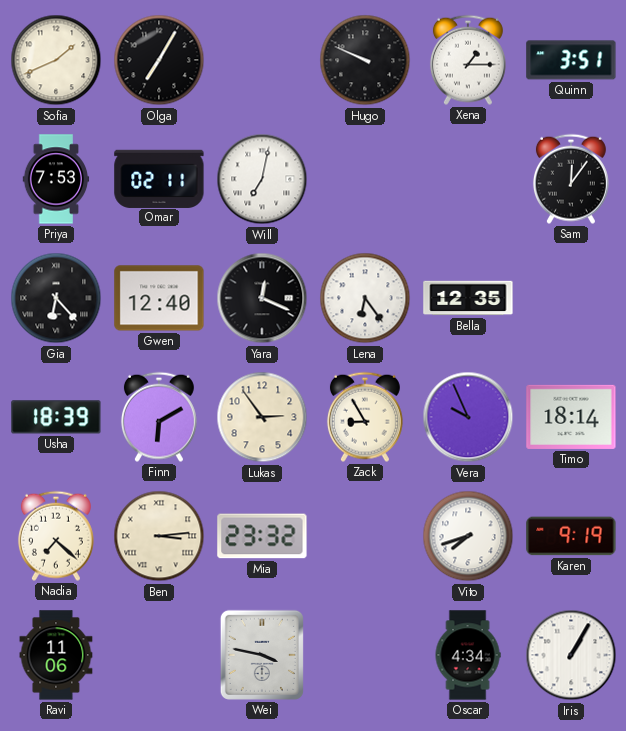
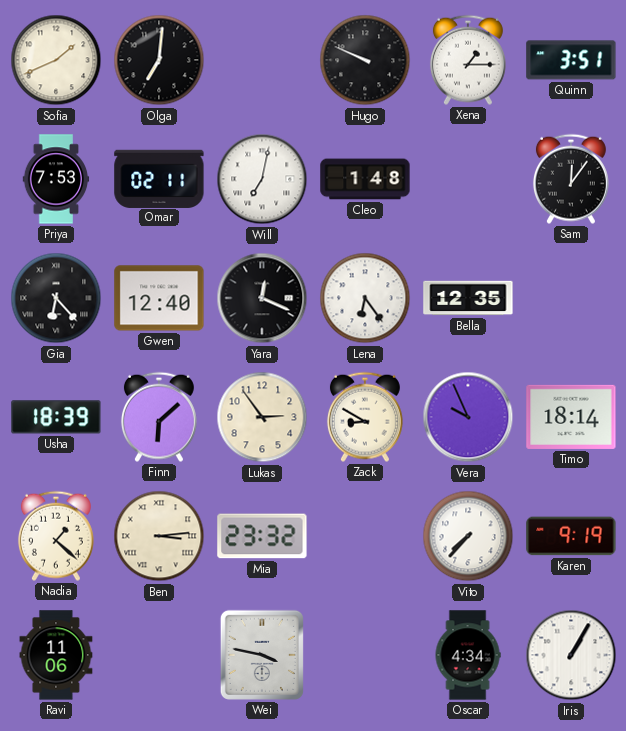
Olga: 7:05 -> 7:01
Cleo: none -> 1:48
Finn: 6:10 -> 6:08
Zack: 8:55 -> 8:50
Nadia: 7:22 -> 1:22
Vito: 7:42 -> 7:37
